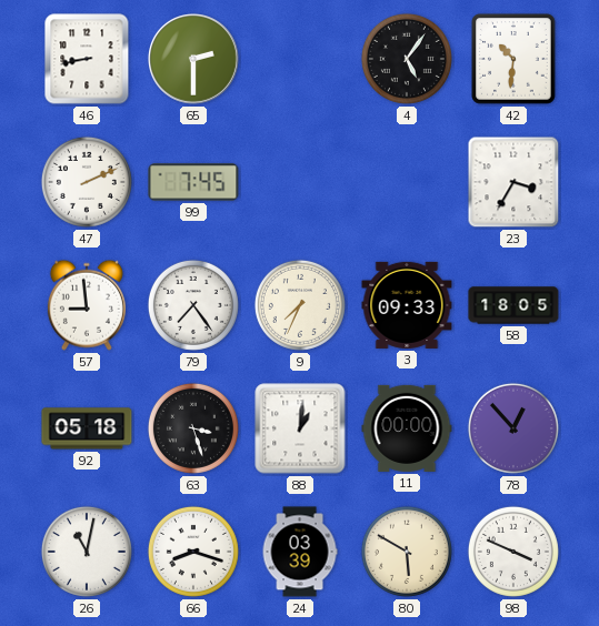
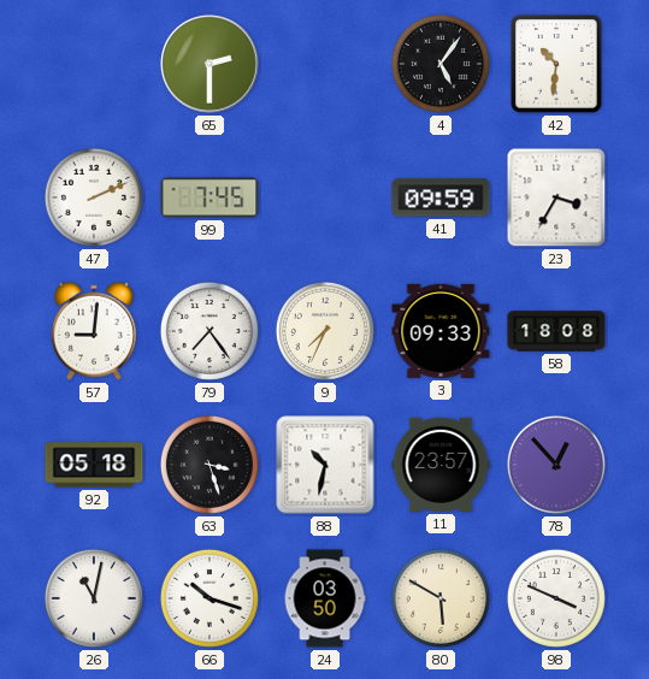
46: 8:43 -> none
41: none -> 09:59
57: 8:59 -> 9:01
58: 18:05 -> 18:08
88: 1:01 -> 10:32
11: 00:00 -> 23:57
66: 8:18 -> 10:18
24: 03:39 -> 03:50
